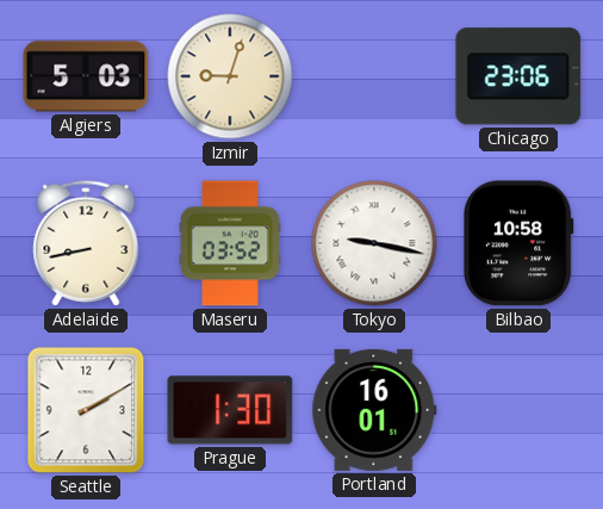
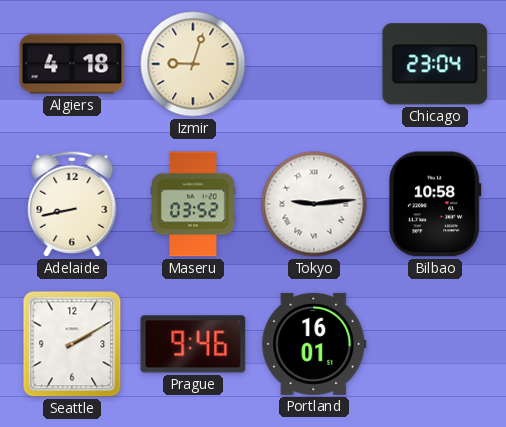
Algiers: 5:03 -> 4:18
Chicago: 23:06 -> 23:04
Tokyo: 9:17 -> 9:14
Prague: 1:30 -> 9:46
